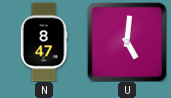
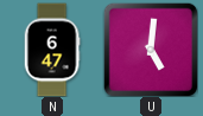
N: 8:47 -> 6:47
